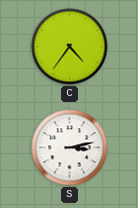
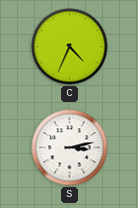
C: 4:36 -> 4:34
